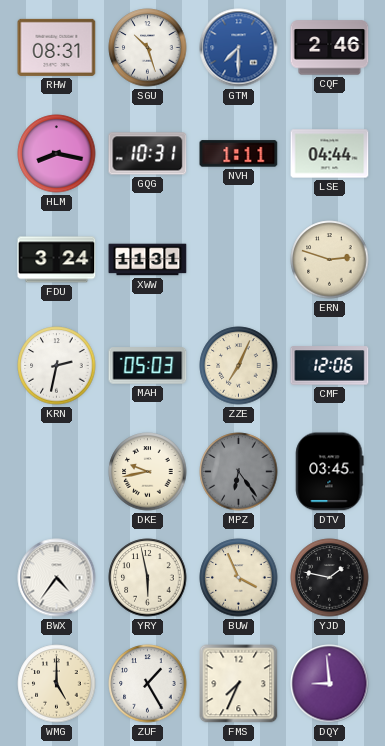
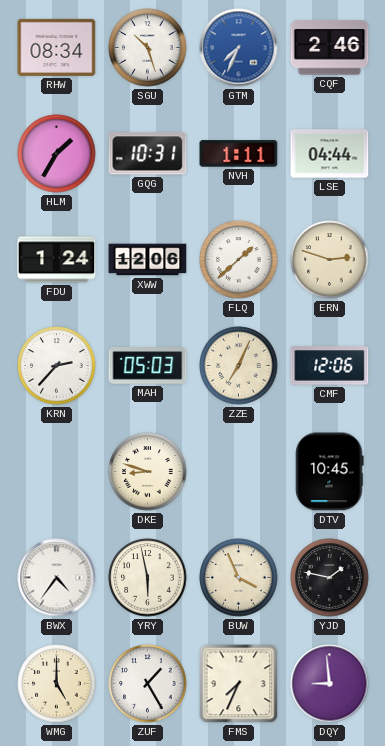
RHW: 08:31 -> 08:34
GTM: 7:30 -> 7:34
HLM: 8:17 -> 1:35
FDU: 3:24 -> 1:24
XWW: 11:31 -> 12:06
FLQ: none -> 1:38
KRN: 2:32 -> 2:37
DKE: 9:43 -> 8:48
MPZ: 6:24 -> none
DTV: 03:45 -> 10:45
